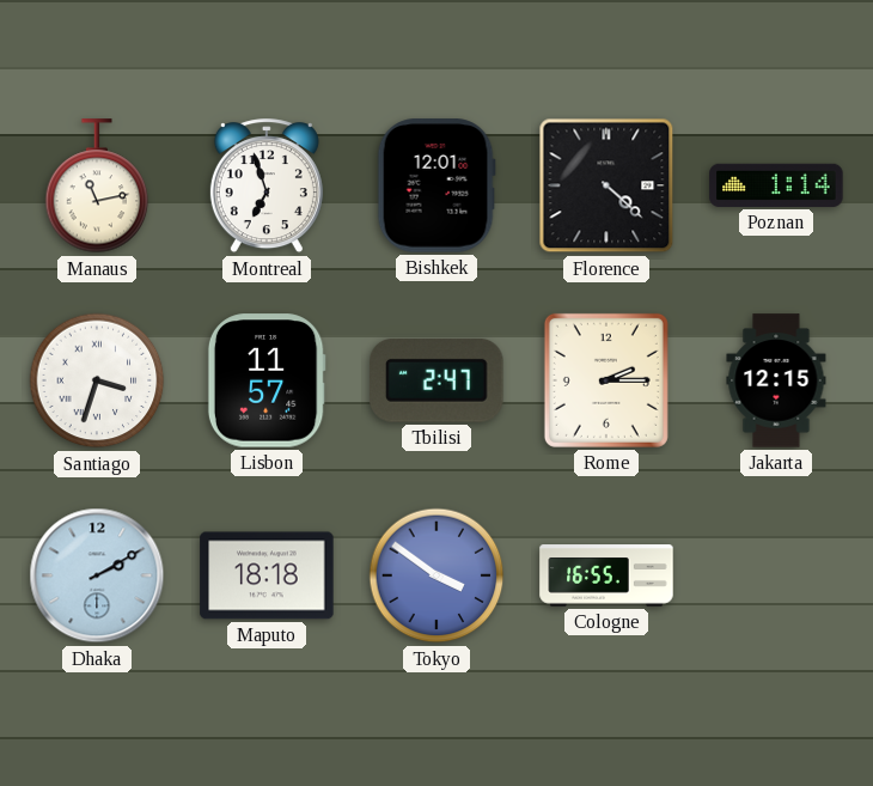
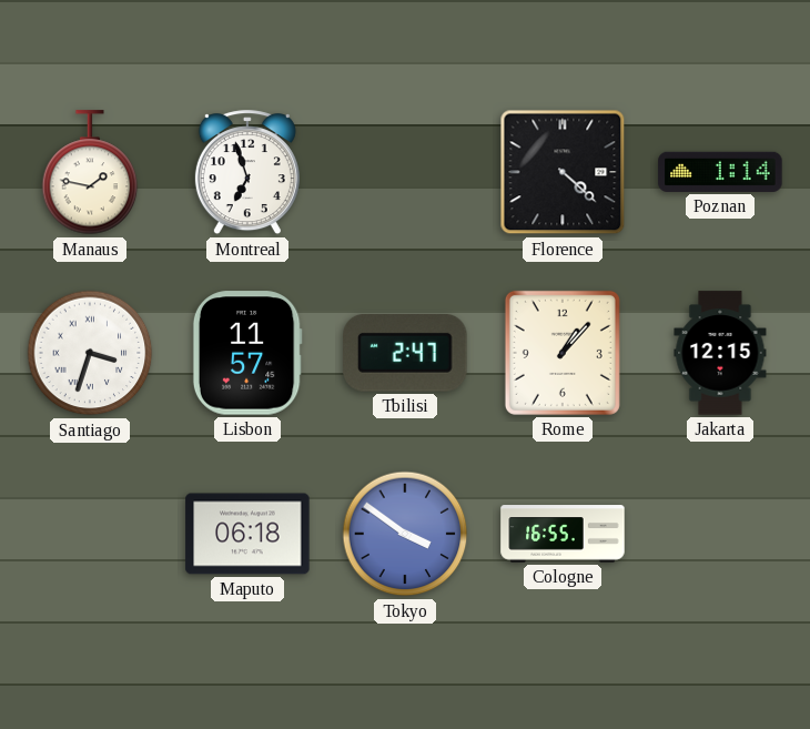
Manaus: 11:13 -> 1:47
Bishkek: 12:01 -> none
Rome: 2:15 -> 1:07
Dhaka: 2:10 -> none
Maputo: 18:18 -> 06:18
